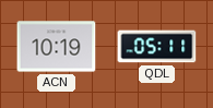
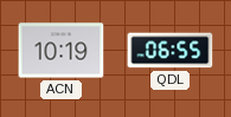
QDL: 05:11 -> 06:55
